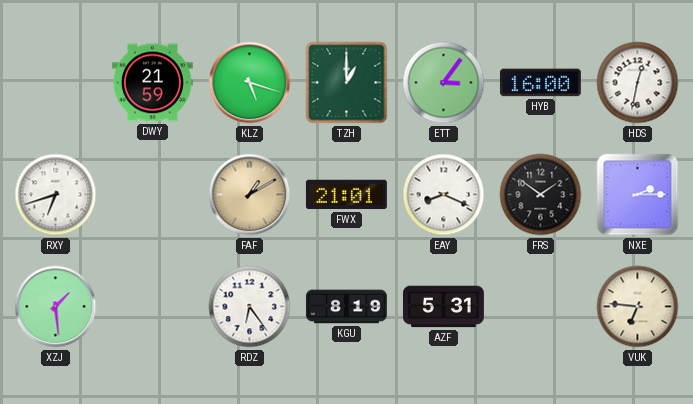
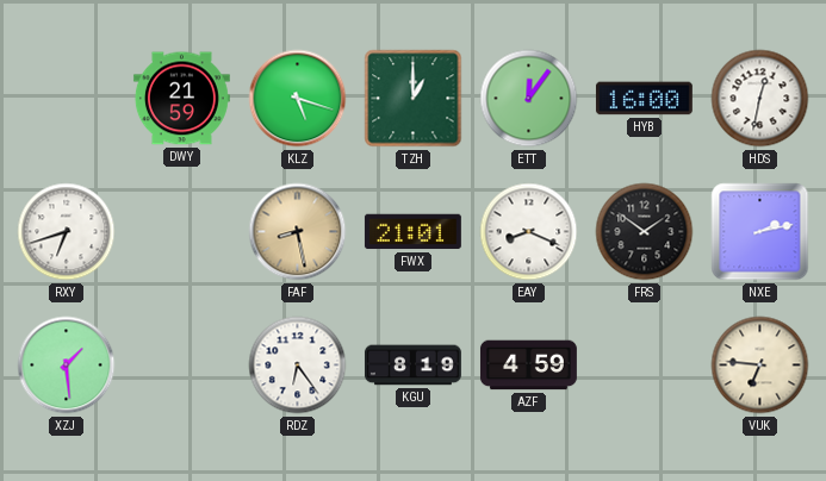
ETT: 3:06 -> 12:06
FAF: 1:10 -> 8:28
NXE: 2:15 -> 2:13
AZF: 5:31 -> 4:59
